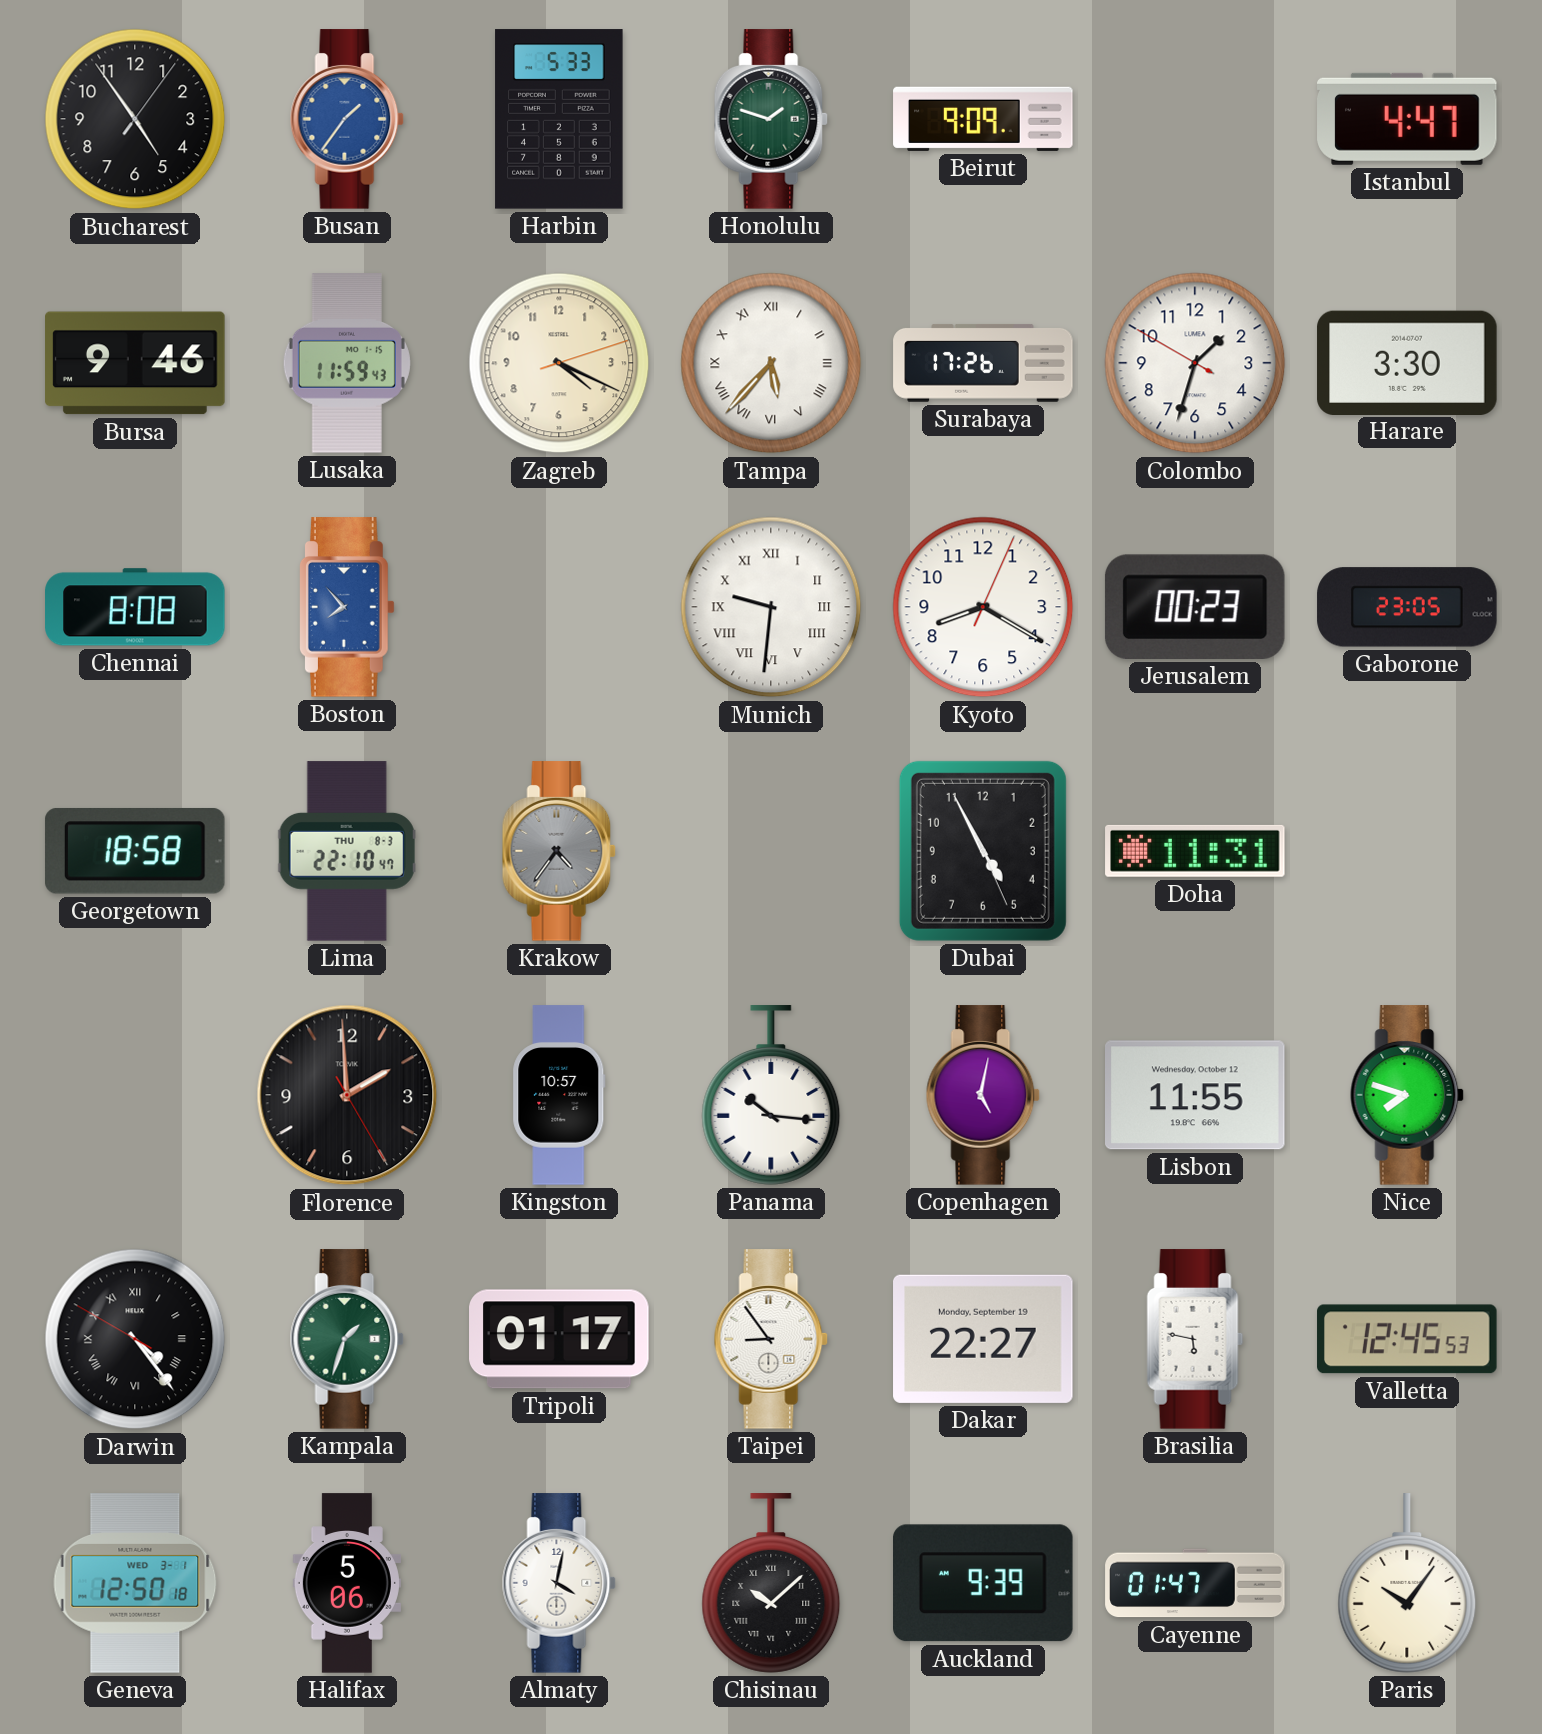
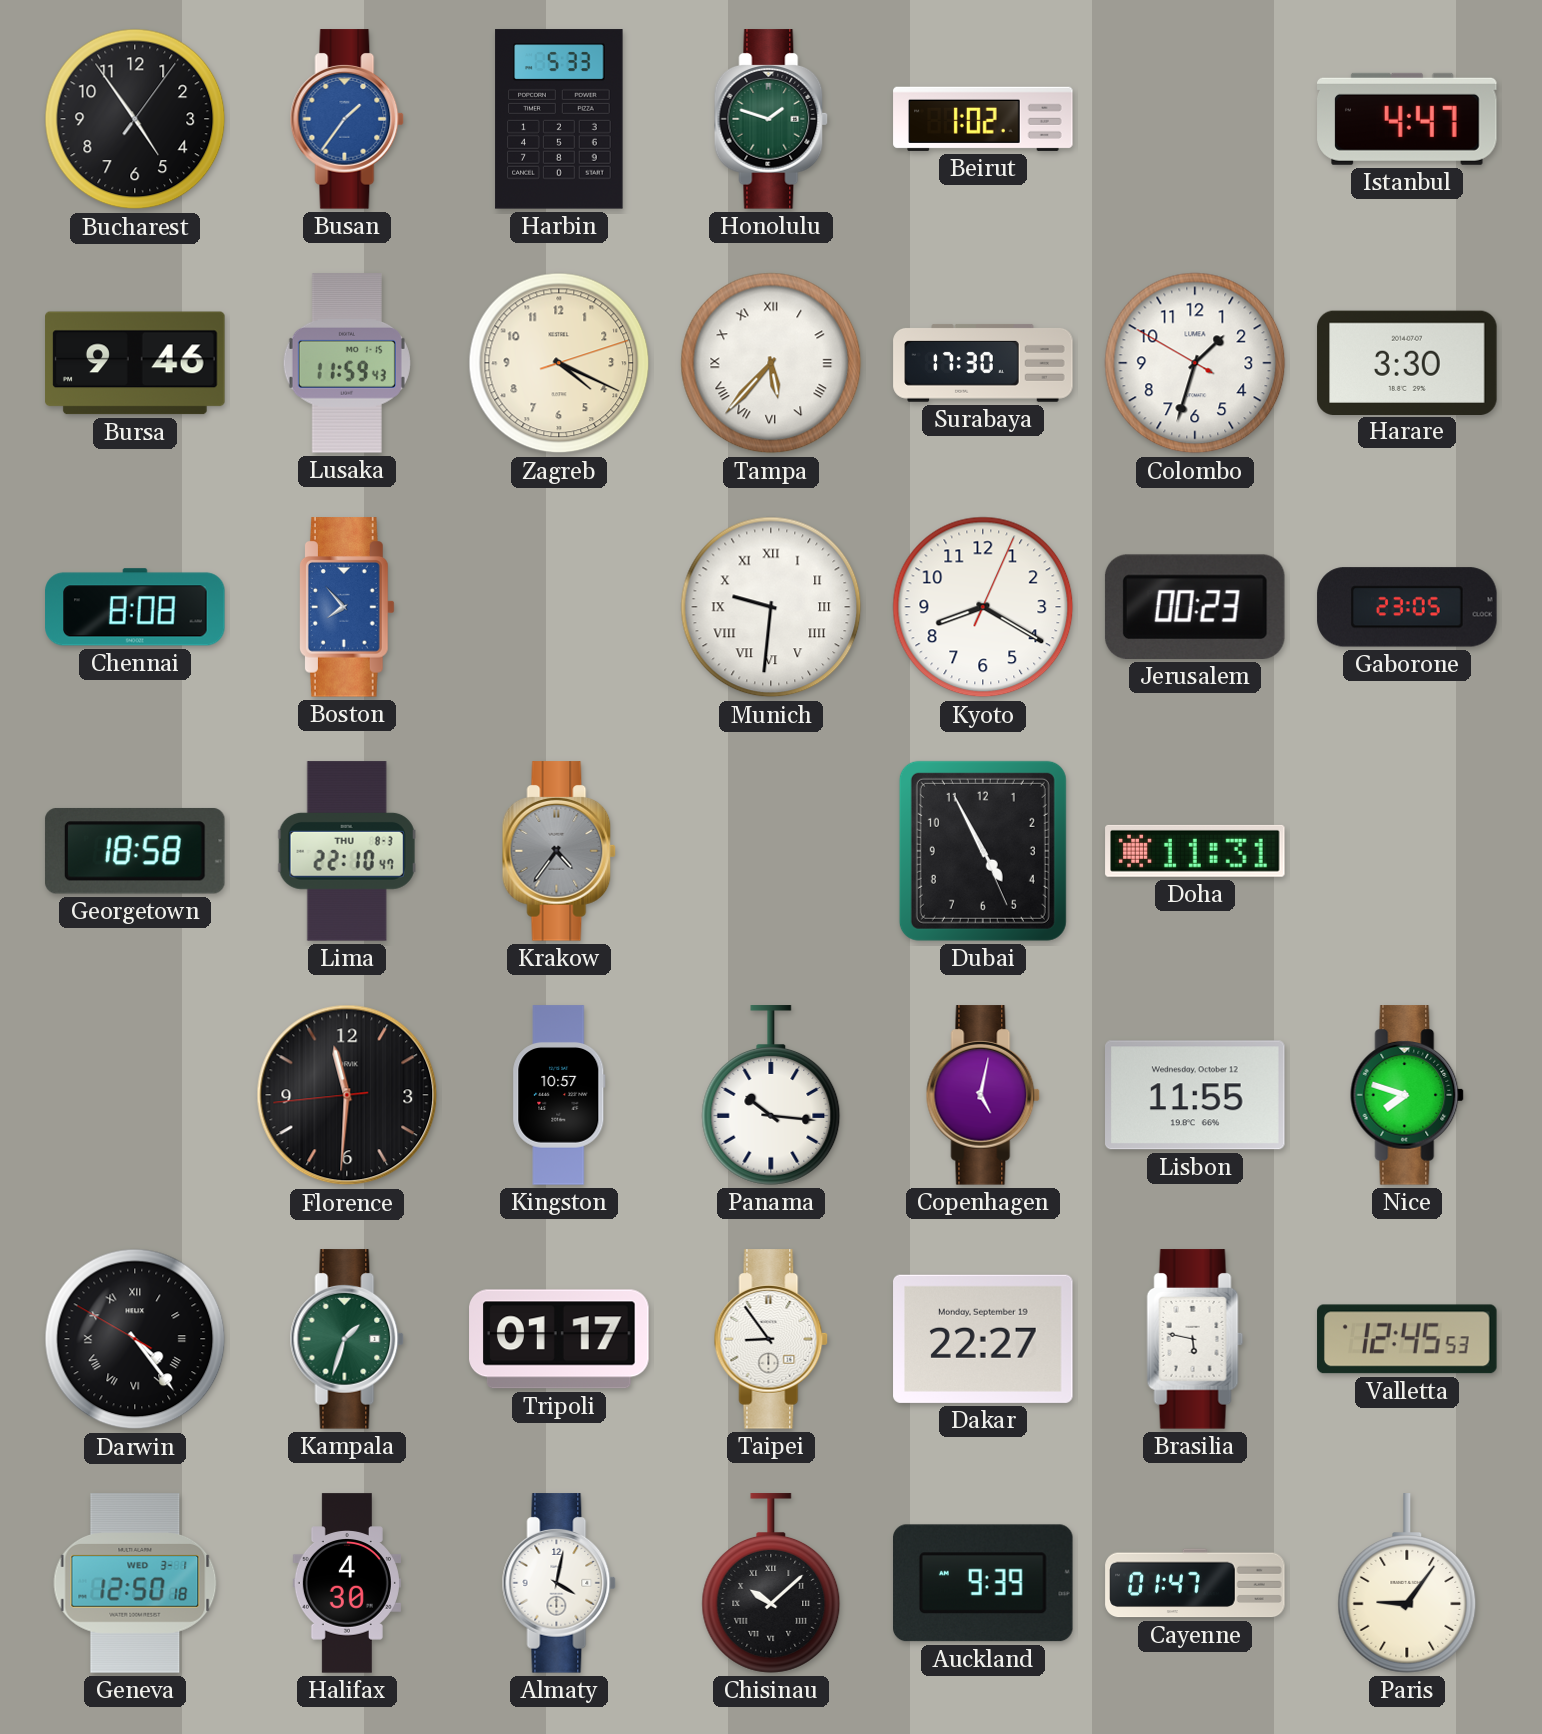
Beirut: 9:09 -> 1:02
Surabaya: 17:26 -> 17:30
Florence: 1:59 -> 11:30
Halifax: 5:06 -> 4:30
Paris: 10:06 -> 9:06
